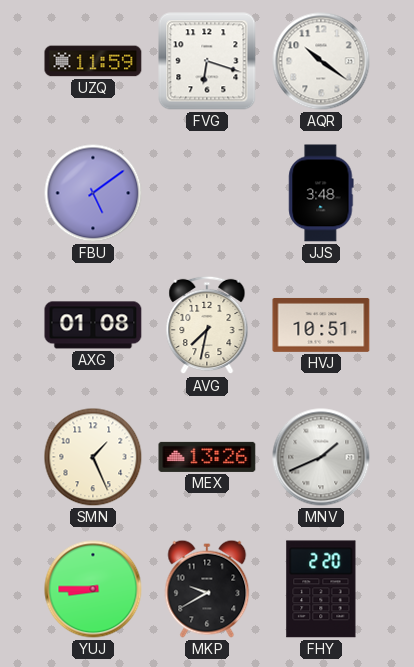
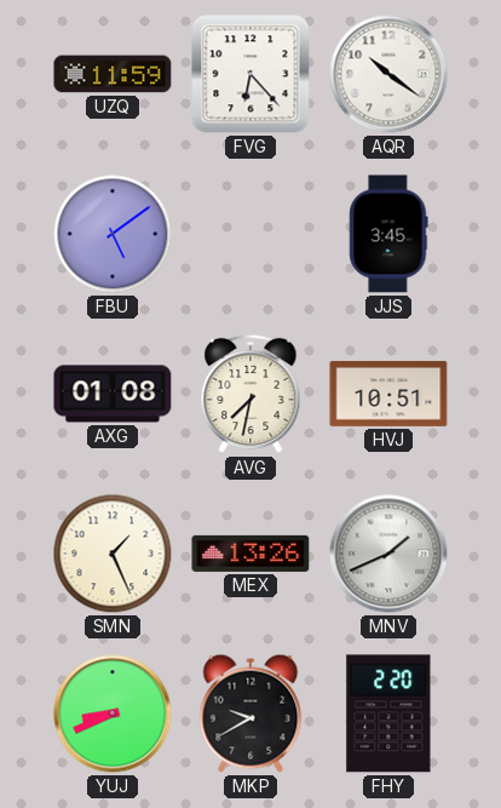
FVG: 6:18 -> 6:23
JJS: 3:48 -> 3:45
YUJ: 8:45 -> 8:41
